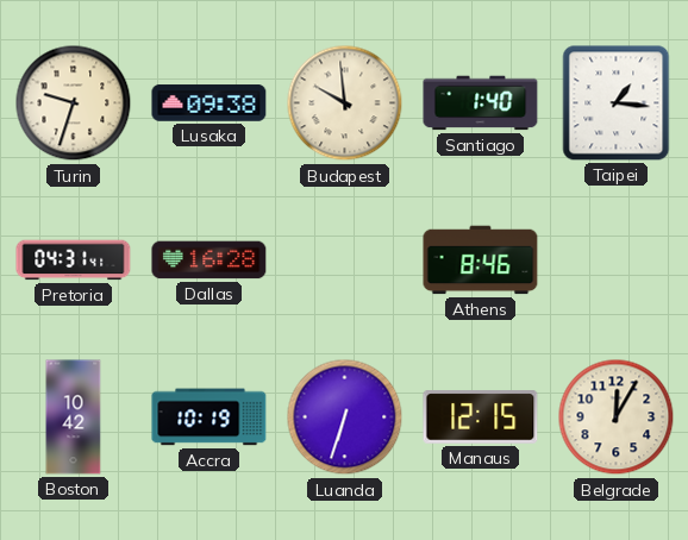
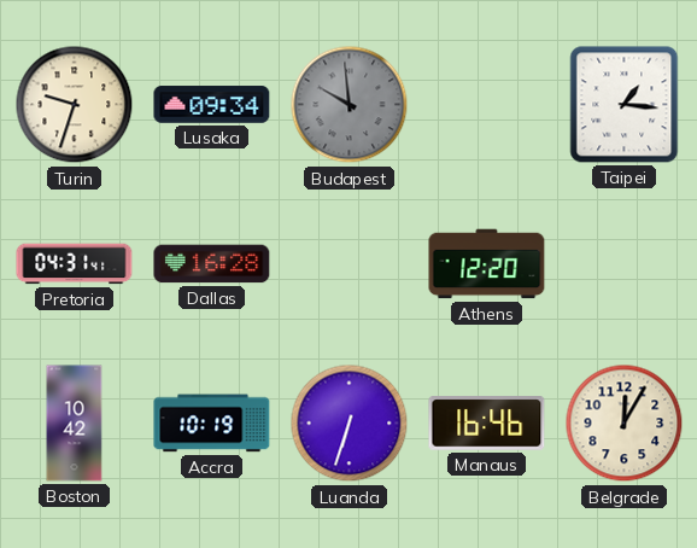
Lusaka: 09:38 -> 09:34
Budapest dial: cream -> grey
Santiago: 1:40 -> none
Athens: 8:46 -> 12:20
Manaus: 12:15 -> 16:46
